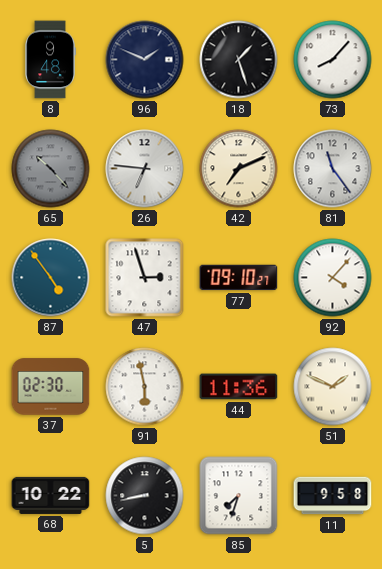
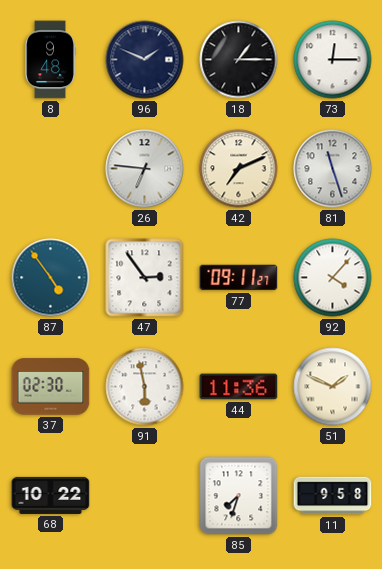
18: 1:27 -> 1:15
73: 8:07 -> 12:15
65: 10:23 -> none
81: 11:24 -> 11:27
47: 2:57 -> 2:54
77: 09:10 -> 09:11
5: 8:43 -> none
